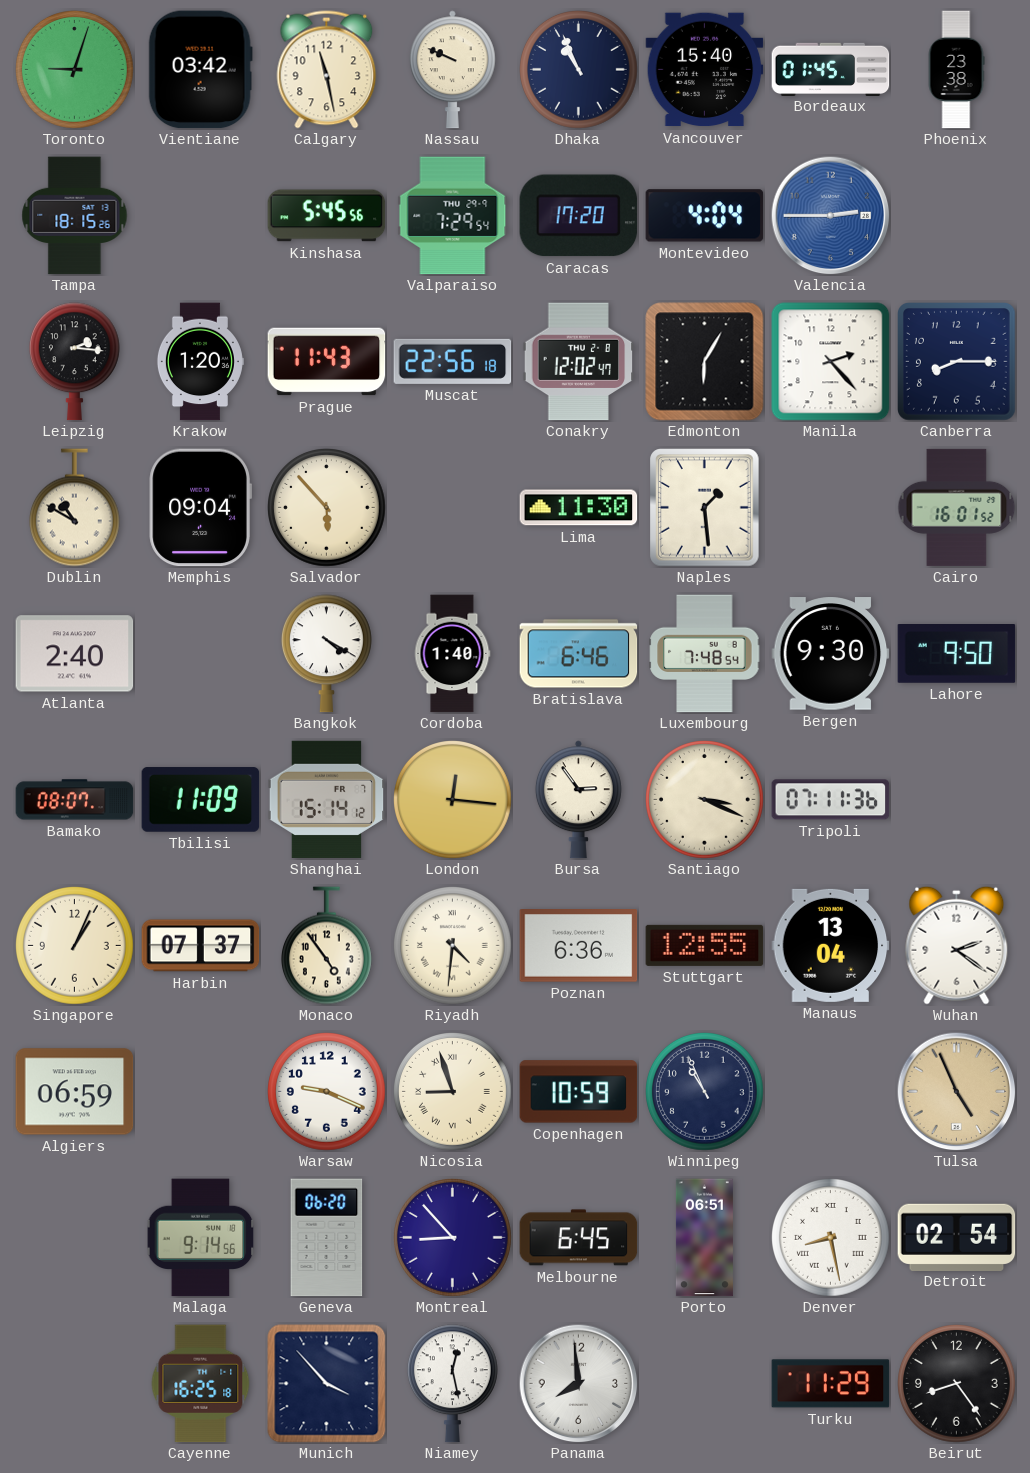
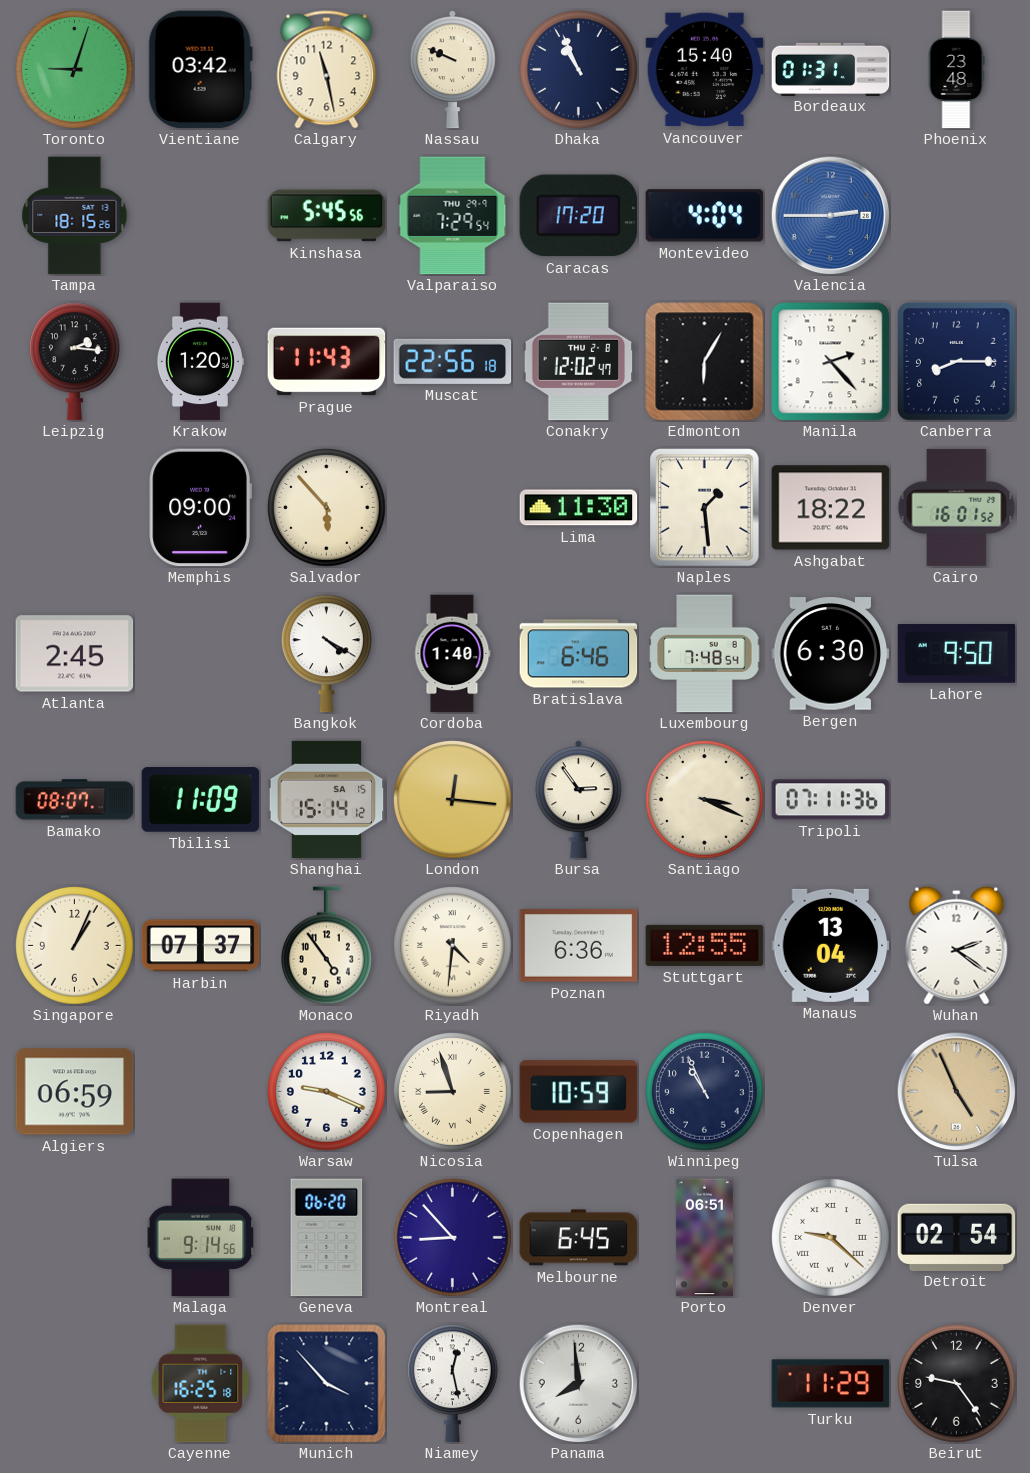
Bordeaux: 01:45 -> 01:31
Phoenix: 23:38 -> 23:48
Dublin: 10:50 -> none
Memphis: 09:04 -> 09:00
Ashgabat: none -> 18:22
Atlanta: 2:40 -> 2:45
Bergen: 9:30 -> 6:30
Shanghai date: FR 7 -> SA 15
Denver: 8:28 -> 9:22
Beirut: 8:24 -> 9:24
